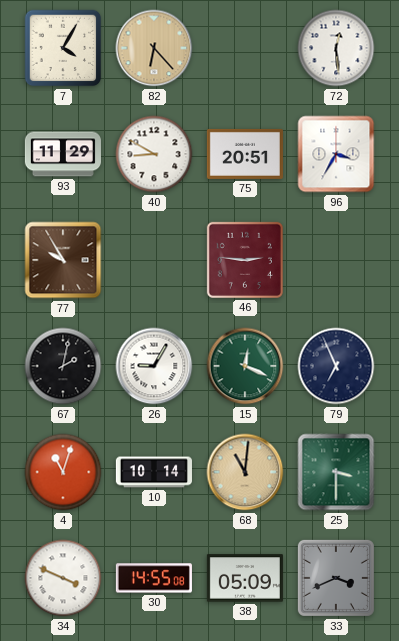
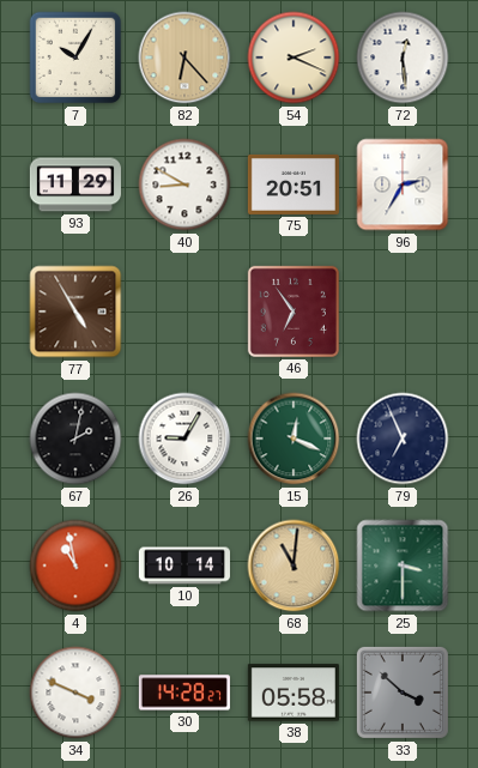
7: 4:05 -> 10:05
54: none -> 2:19
96: 3:35 -> 2:35
77: 9:55 -> 4:55
46: 2:46 -> 6:54
4: 11:03 -> 10:58
30: 14:55 -> 14:28
38: 05:09 -> 05:58
33: 3:41 -> 3:52
